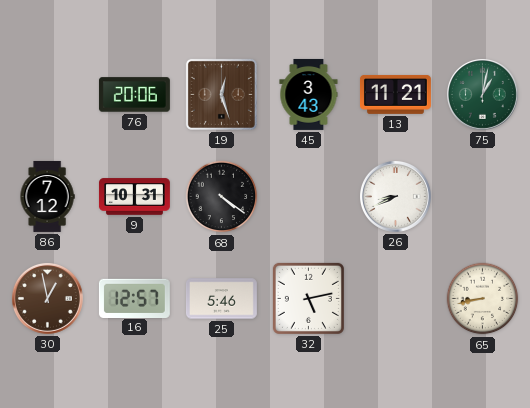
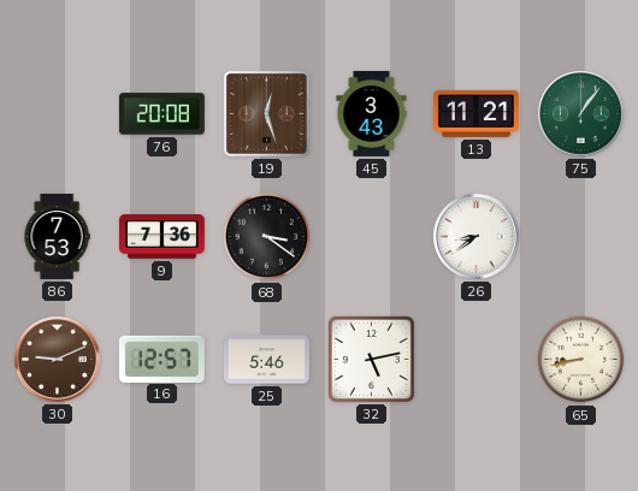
76: 20:06 -> 20:08
75: 1:02 -> 1:06
86: 7:12 -> 7:53
9: 10:31 -> 7:36
68: 4:21 -> 3:21
26: 8:41 -> 8:39
30: 12:58 -> 9:11
